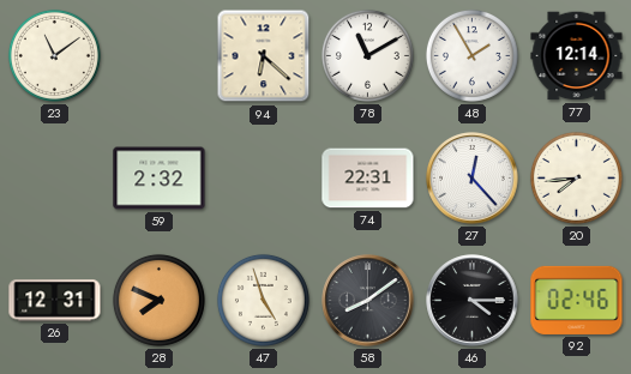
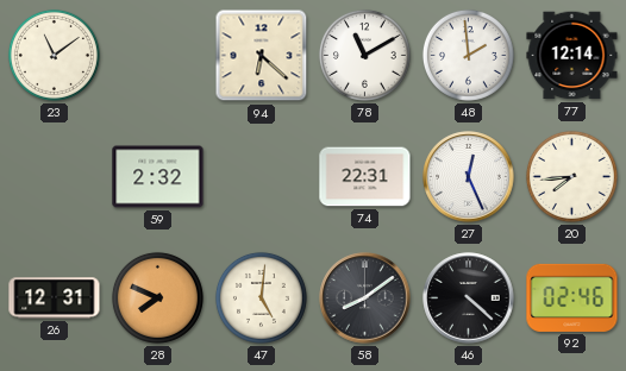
48: 1:55 -> 1:59
27: 12:23 -> 12:26
47: 4:57 -> 5:01
46: 4:15 -> 4:22
